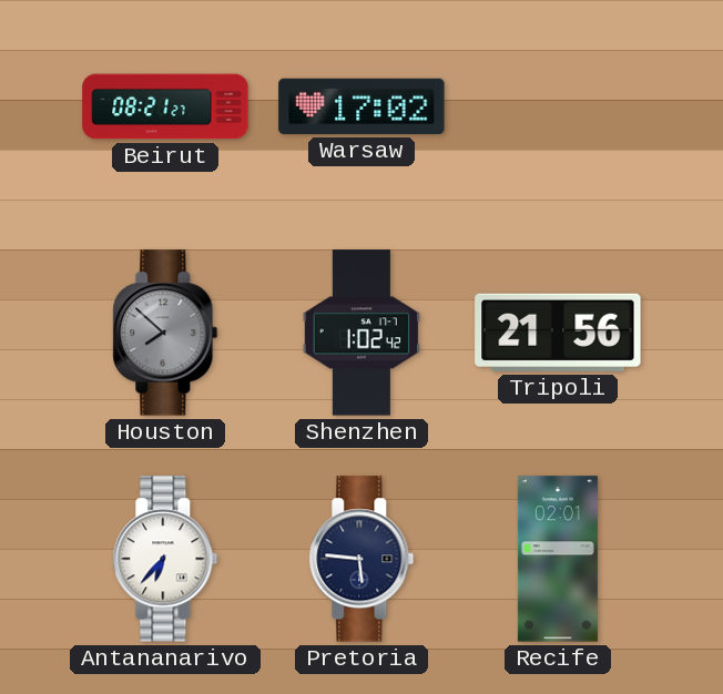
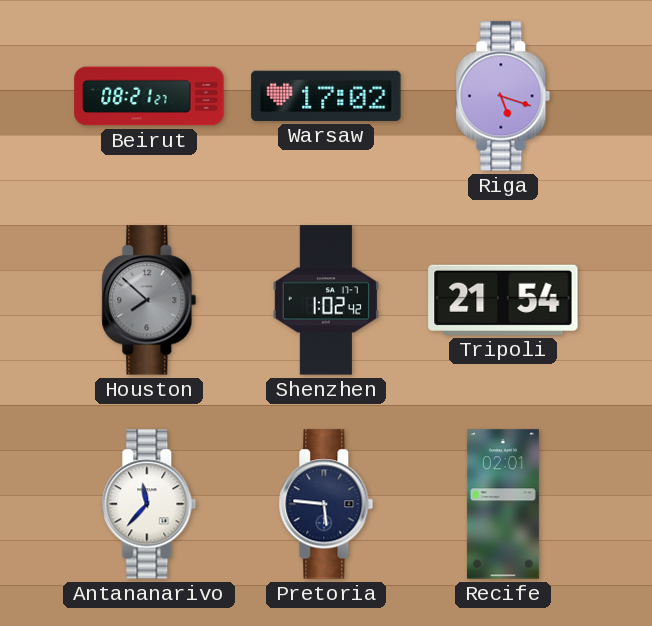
Riga: none -> 5:18
Tripoli: 21:56 -> 21:54
Antananarivo: 6:37 -> 11:37
